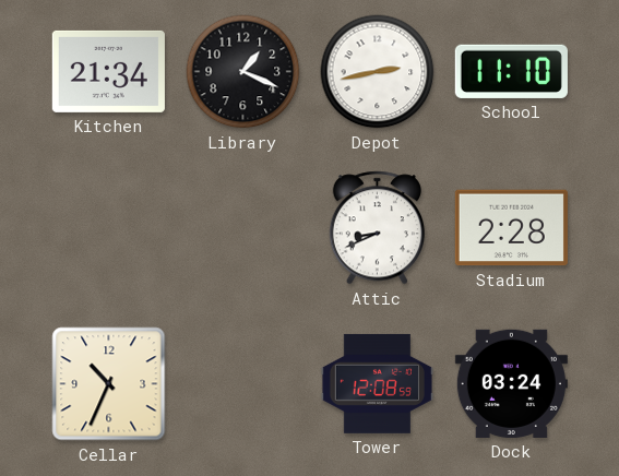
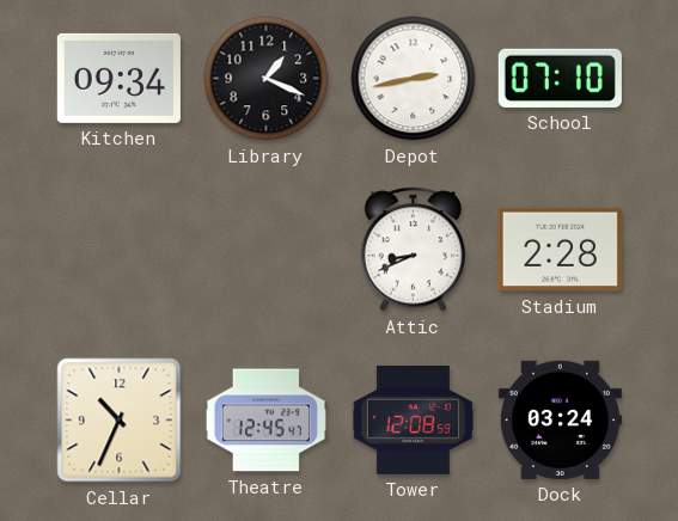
Kitchen: 21:34 -> 09:34
School: 11:10 -> 07:10
Theatre: none -> 12:45
